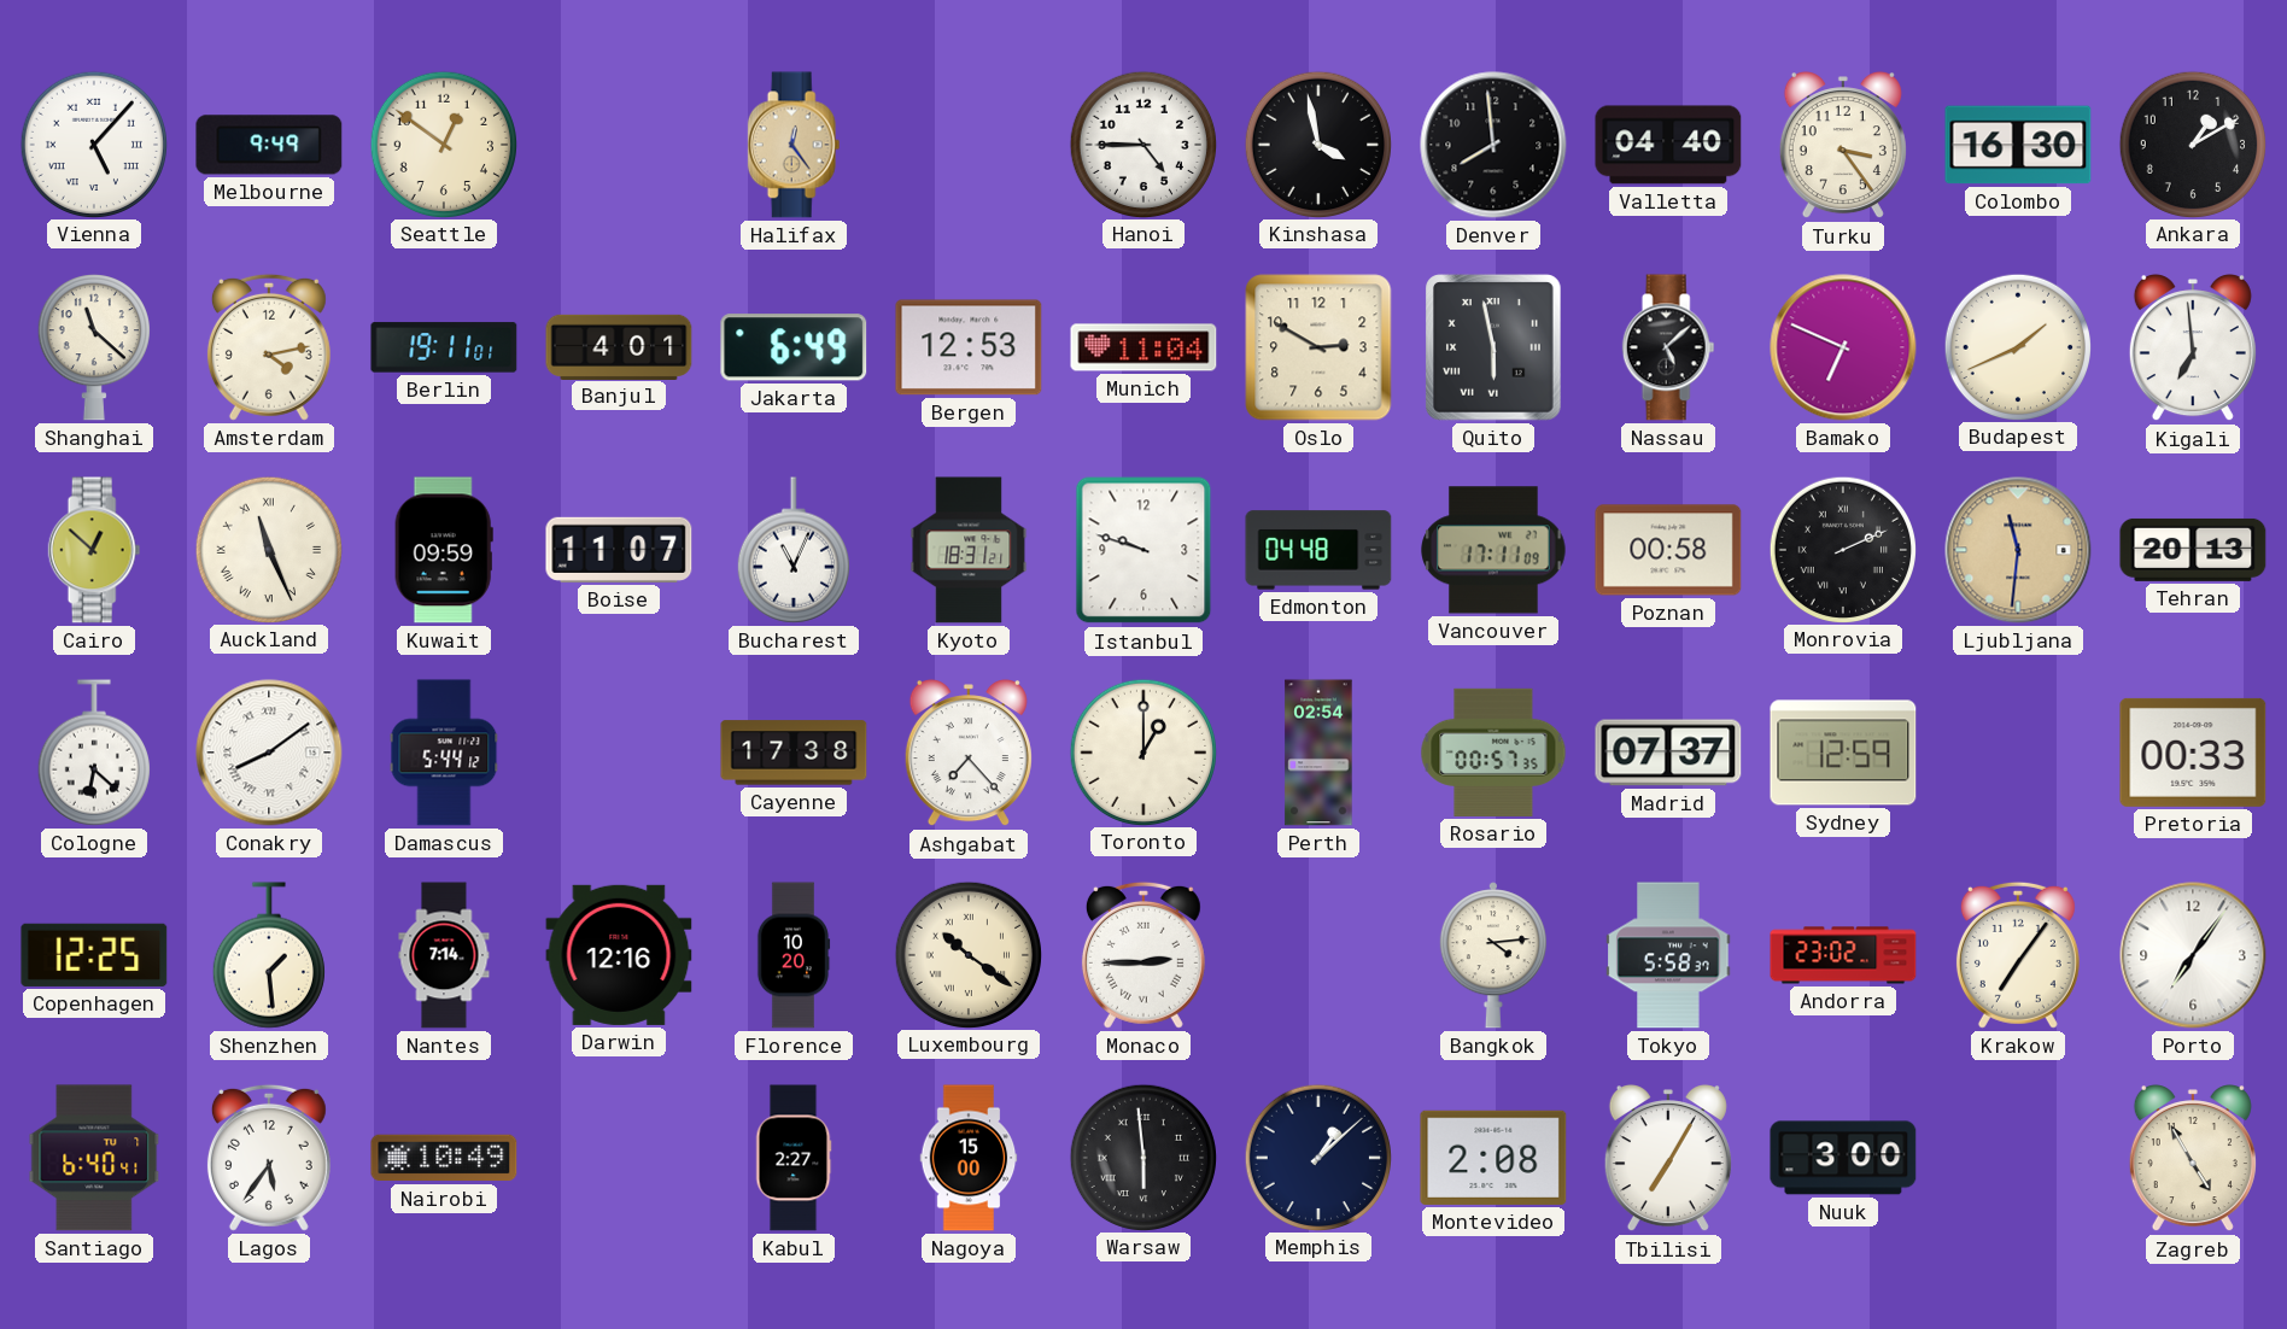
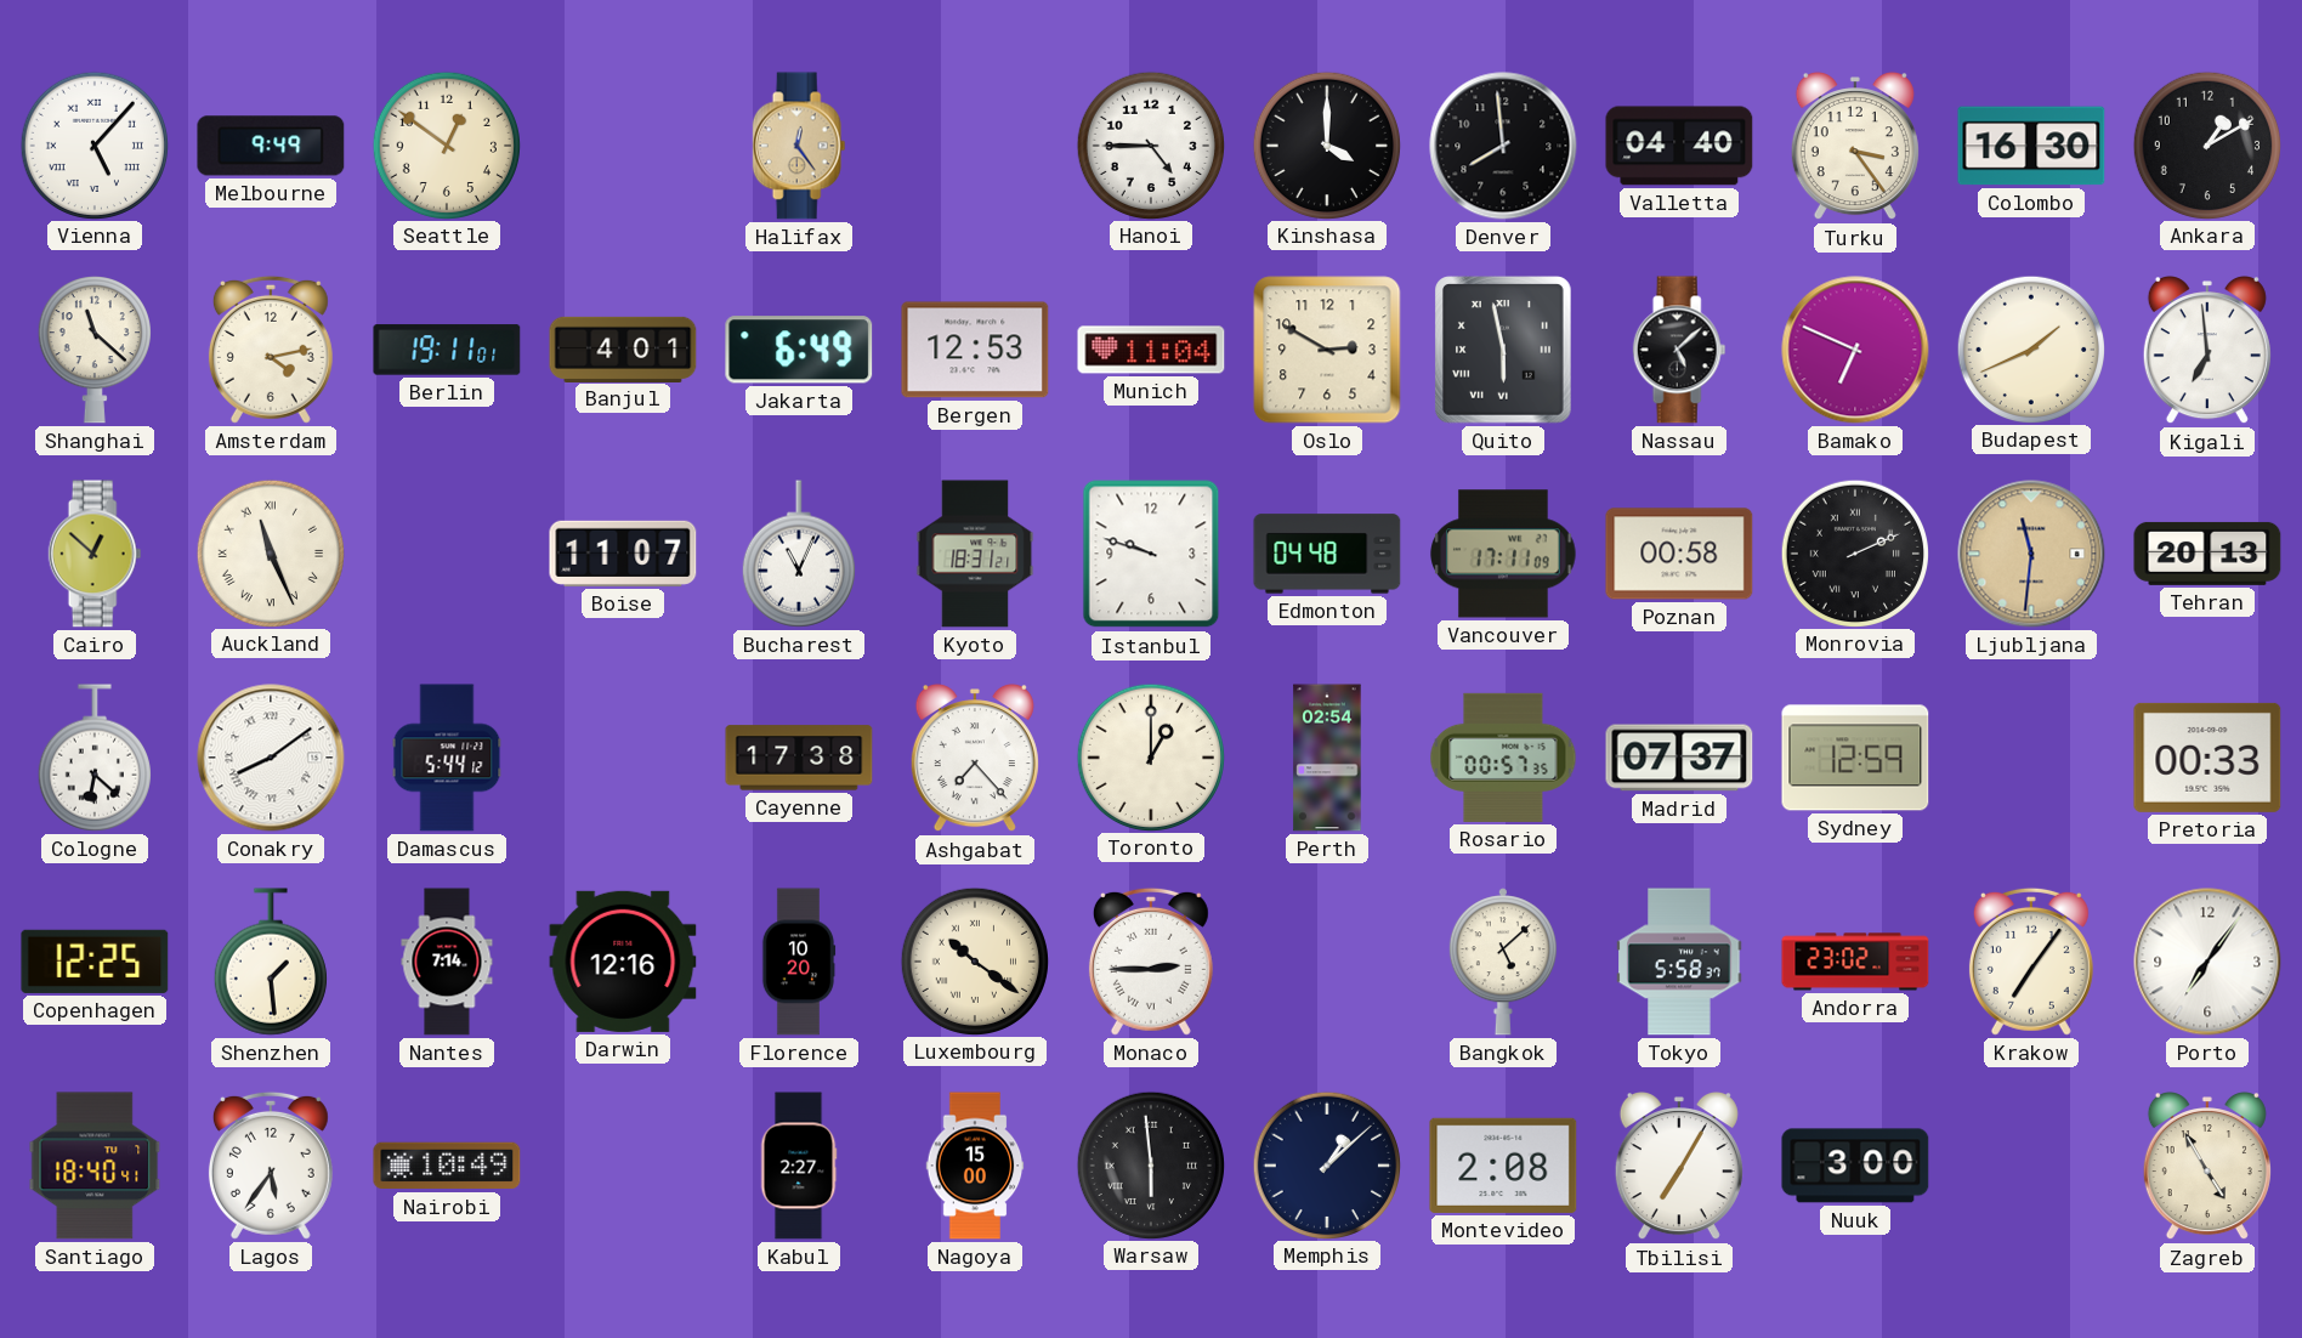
Kinshasa: 3:58 -> 4:00
Kuwait: 09:59 -> none
Bangkok: 4:14 -> 5:08
Santiago: 6:40 -> 18:40
